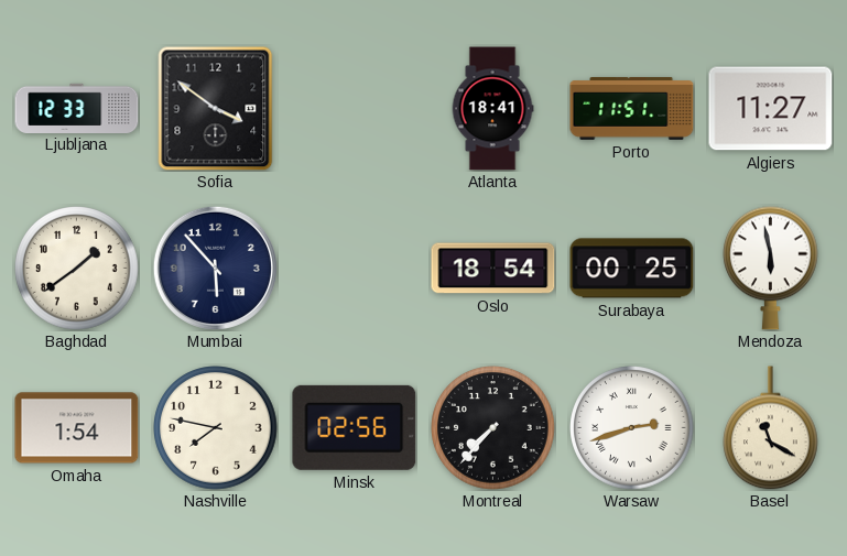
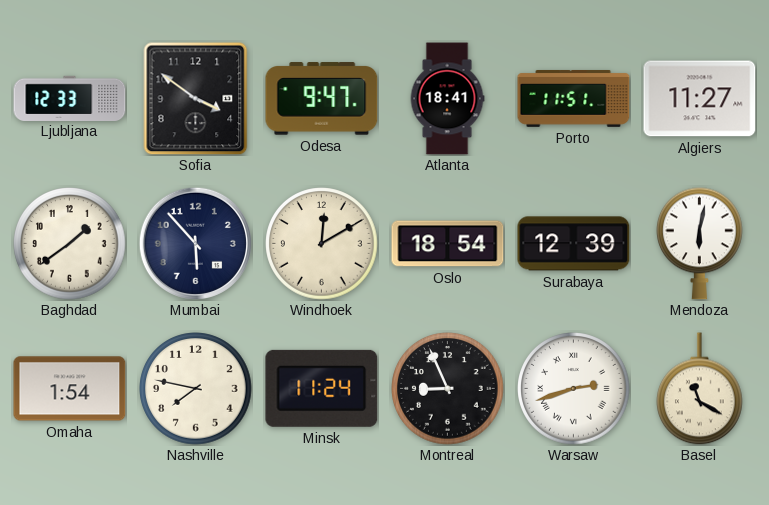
Odesa: none -> 9:47
Windhoek: none -> 12:10
Surabaya: 00:25 -> 12:39
Mendoza: 5:58 -> 6:02
Minsk: 02:56 -> 11:24
Montreal: 7:37 -> 8:56
